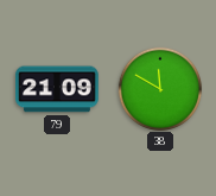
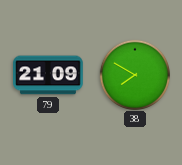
38: 11:50 -> 7:50
